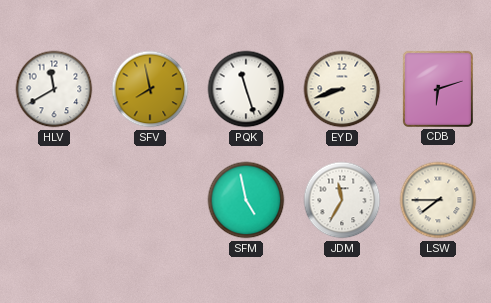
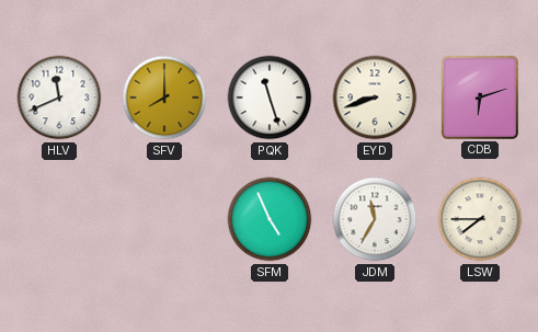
HLV: 11:40 -> 11:41
SFV: 7:58 -> 8:00
SFM: 4:58 -> 4:56
